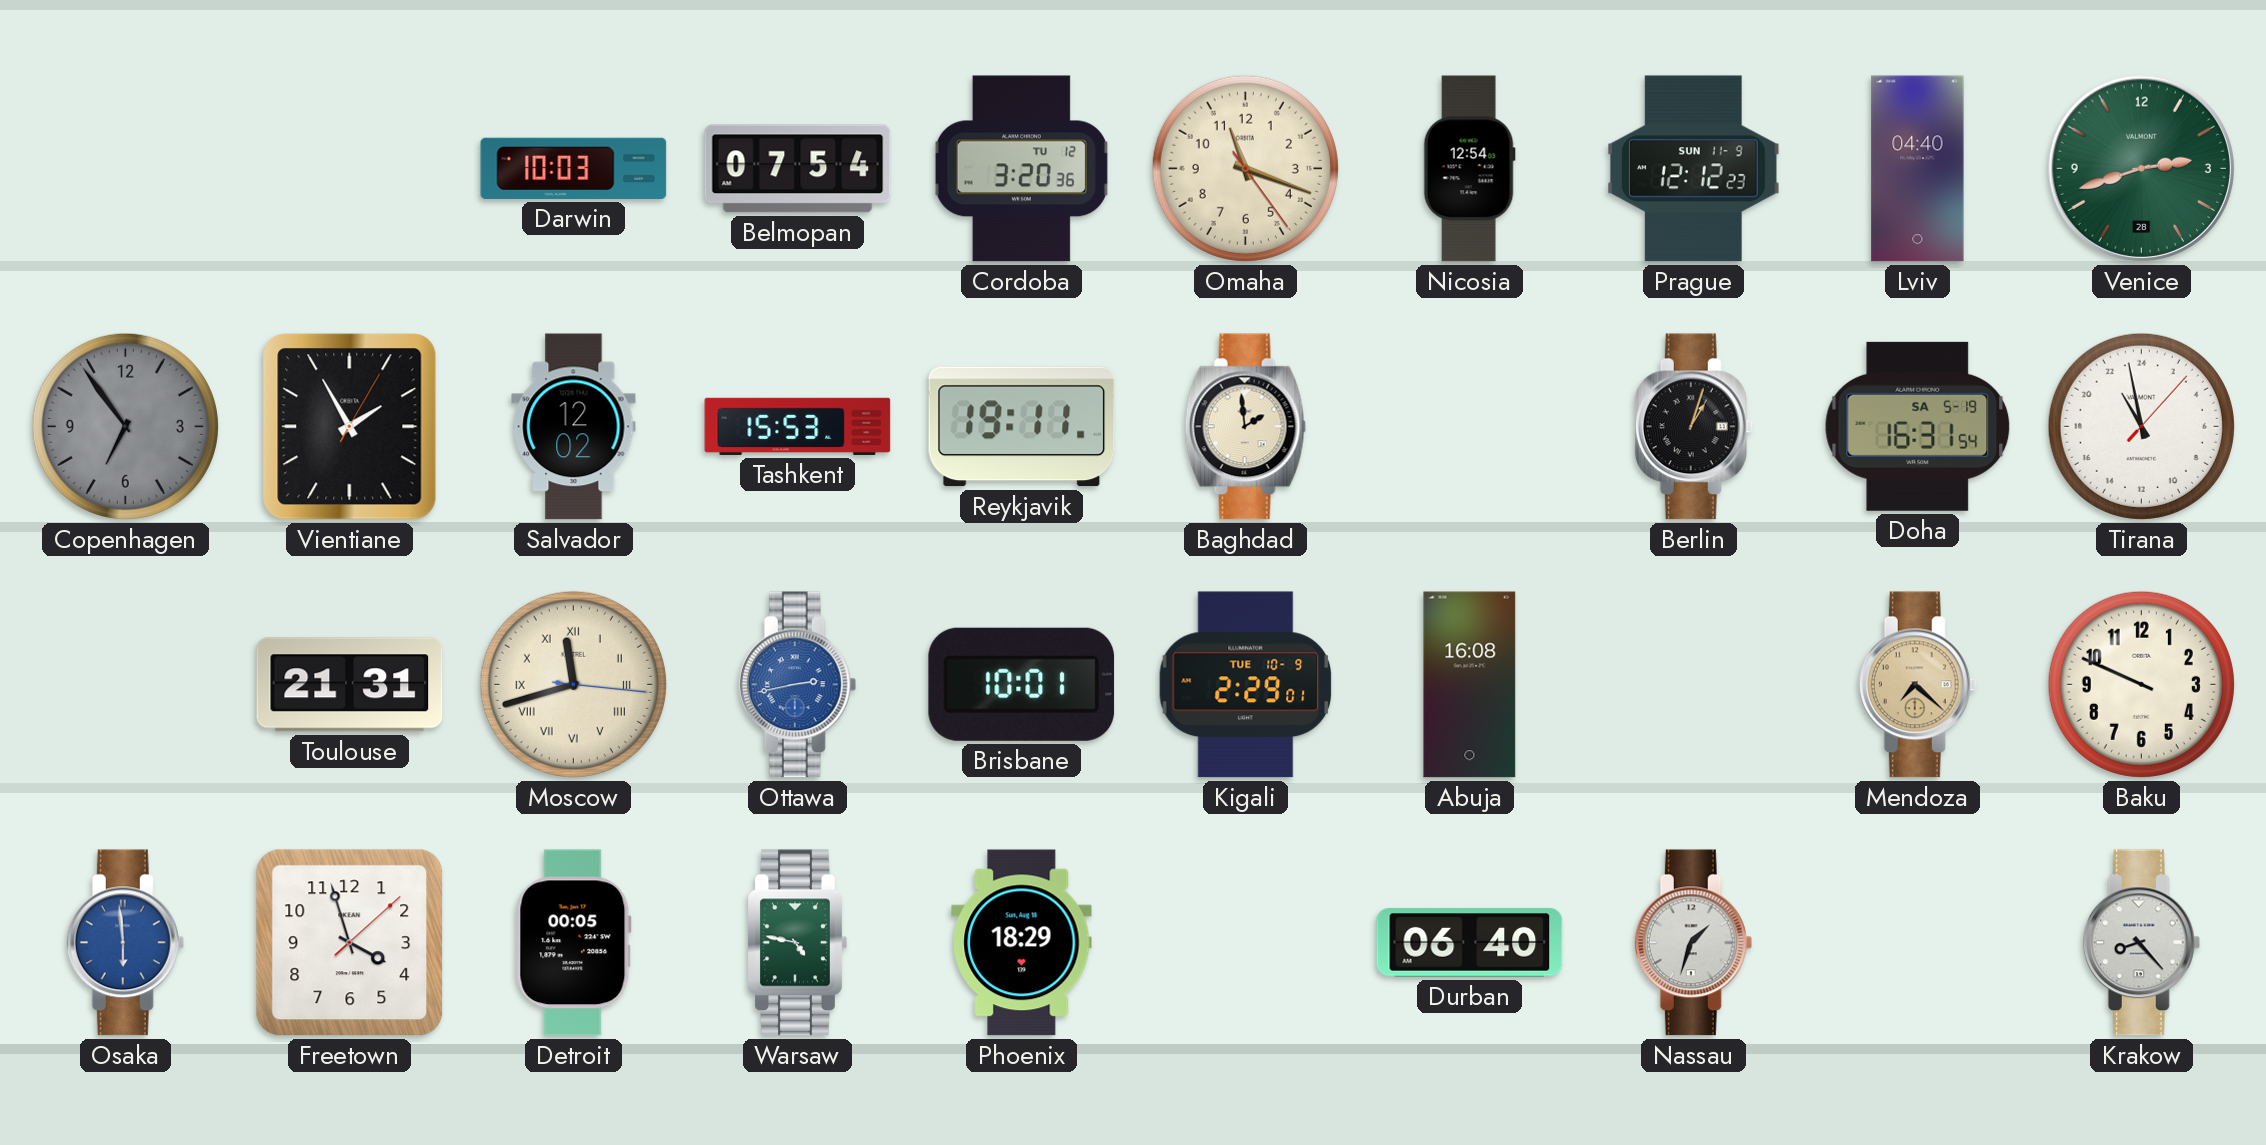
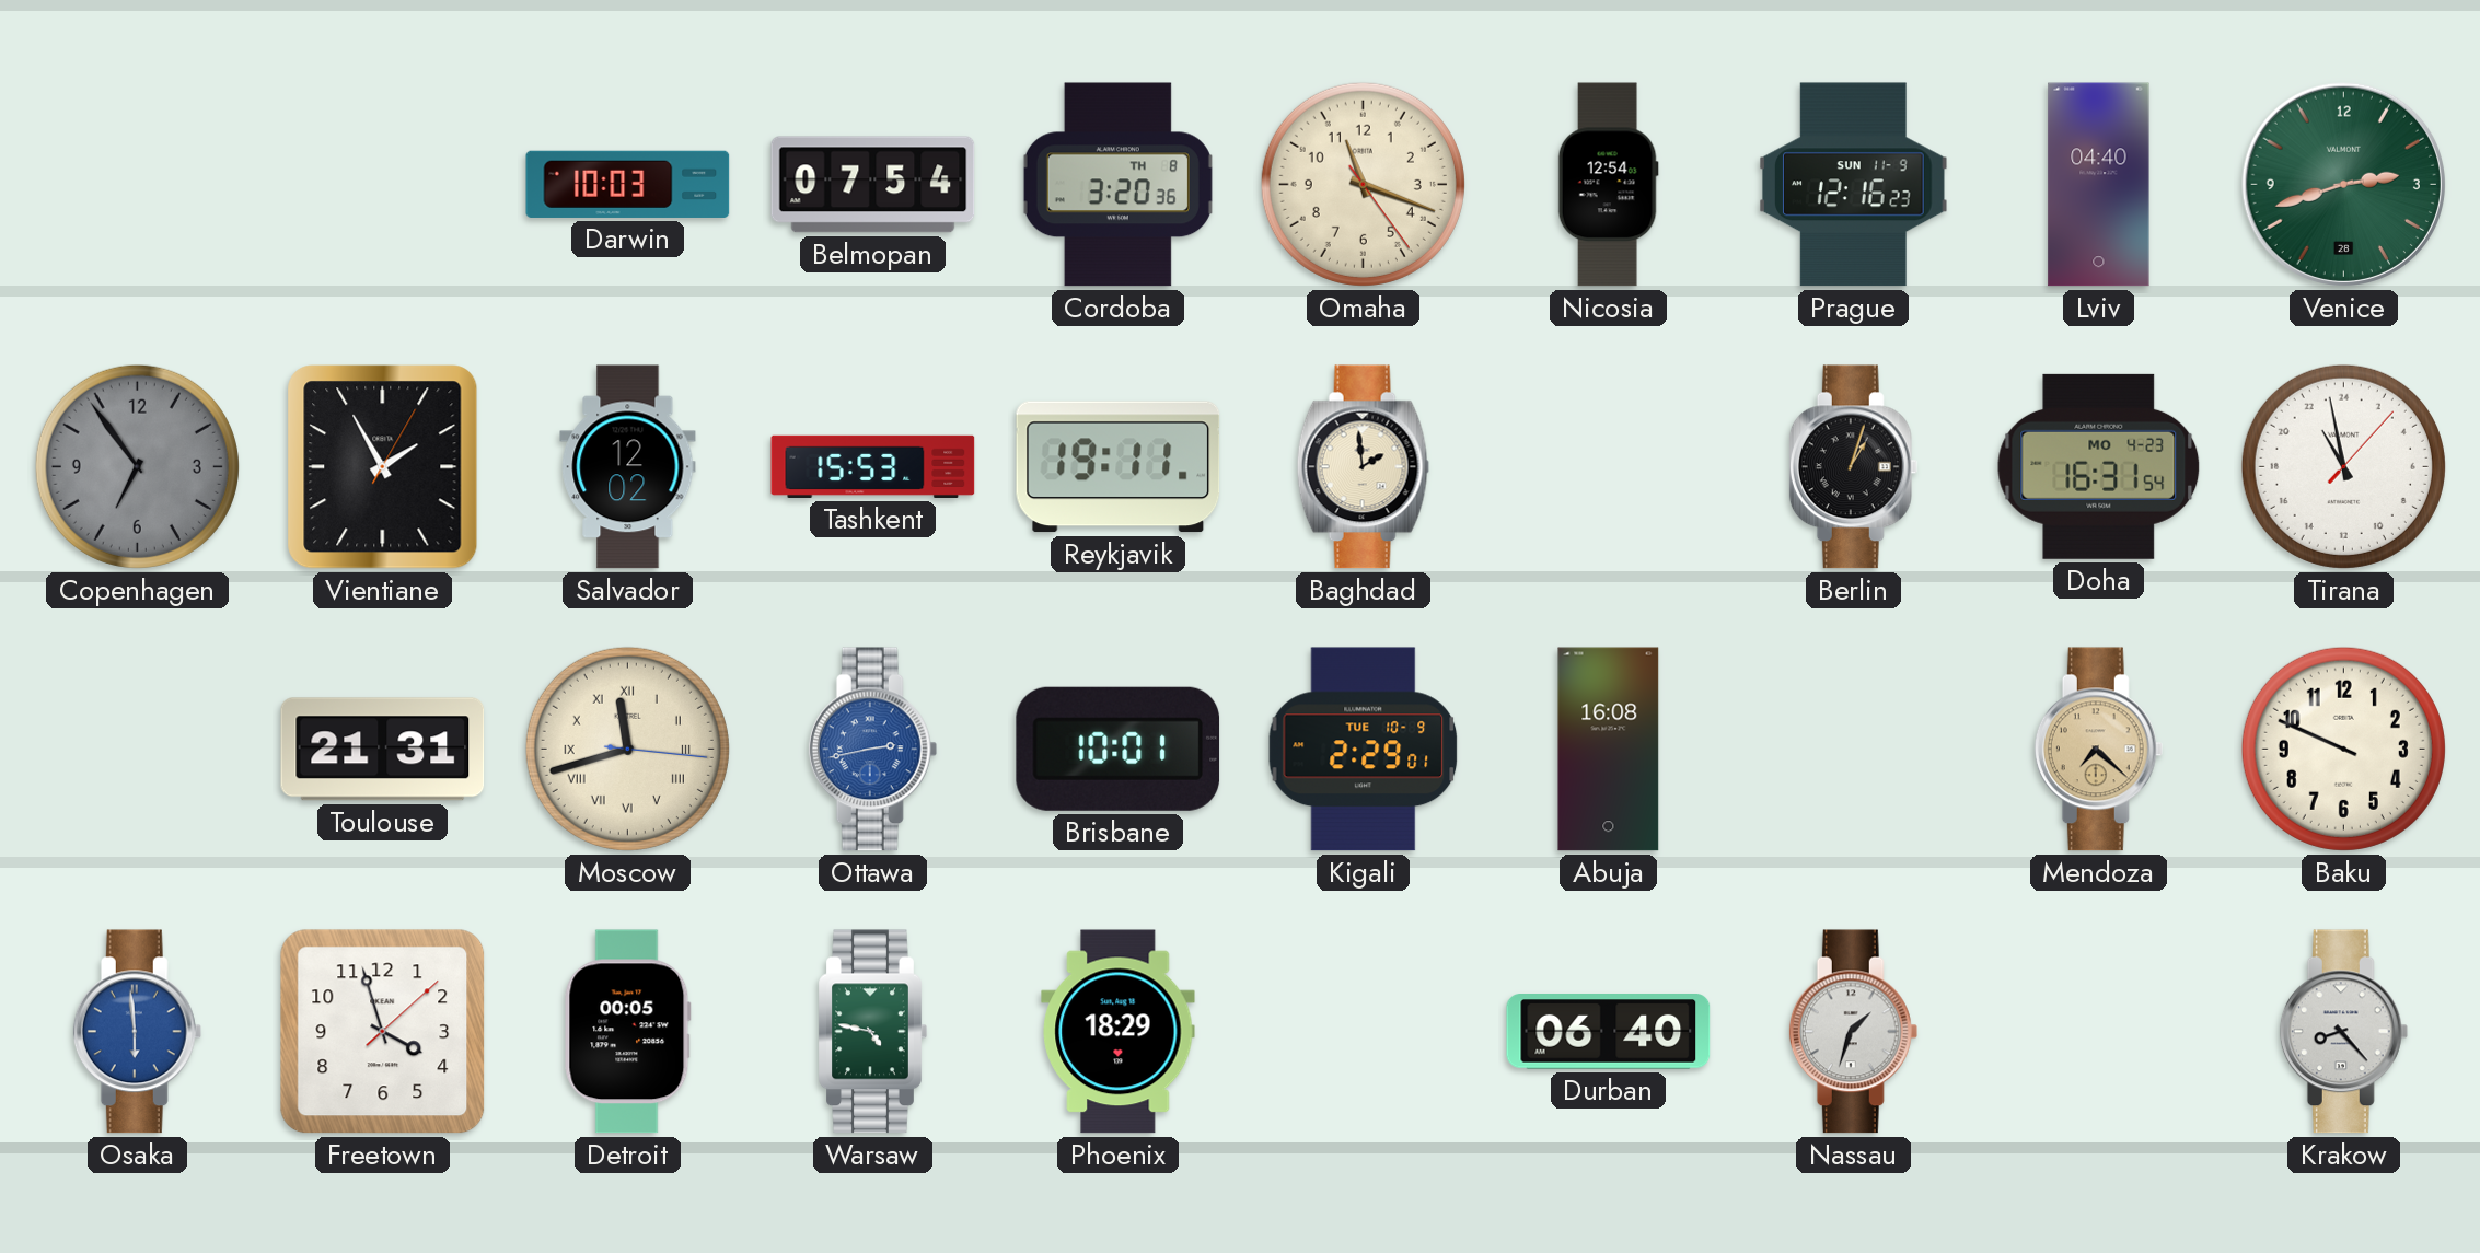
Cordoba date: TU 12 -> TH 8
Prague: 12:12 -> 12:16
Doha date: SA 5-19 -> MO 4-23
